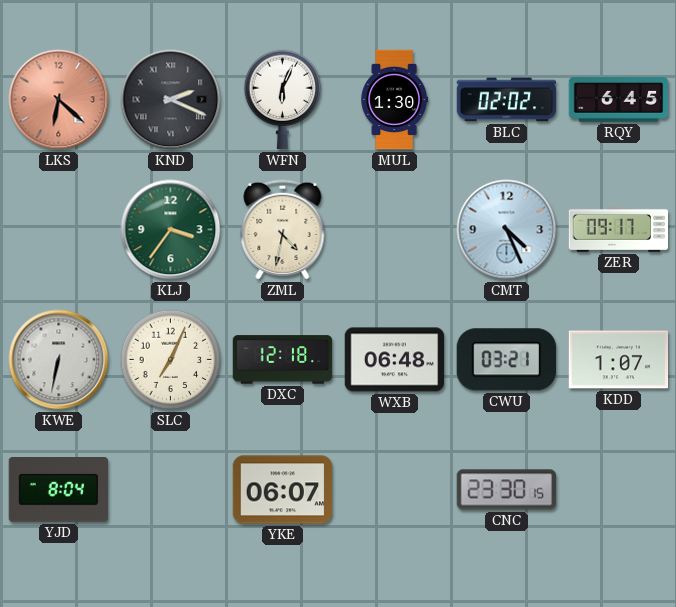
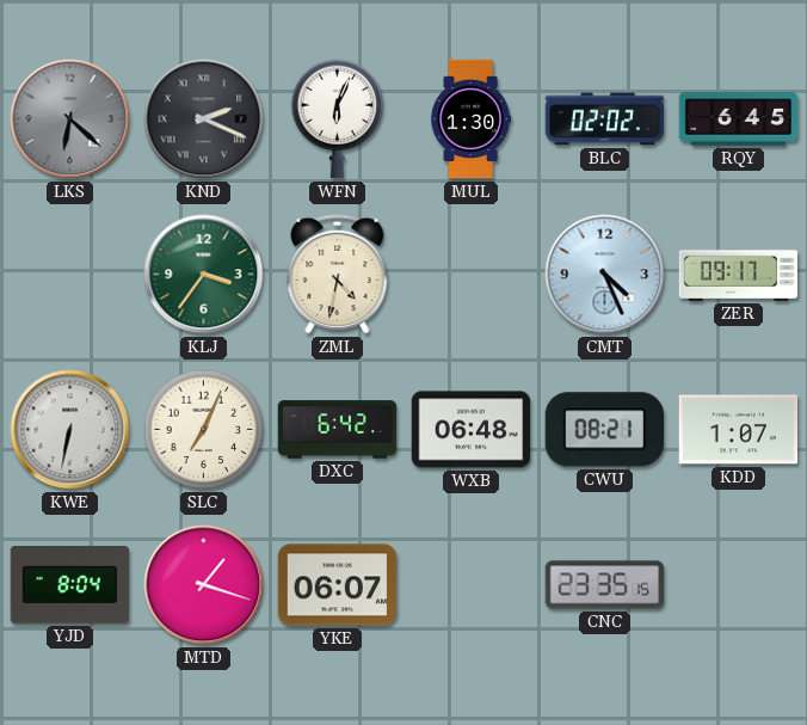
LKS dial: salmon -> grey
DXC: 12:18 -> 6:42
CWU: 03:21 -> 08:21
MTD: none -> 1:18
CNC: 23:30 -> 23:35
